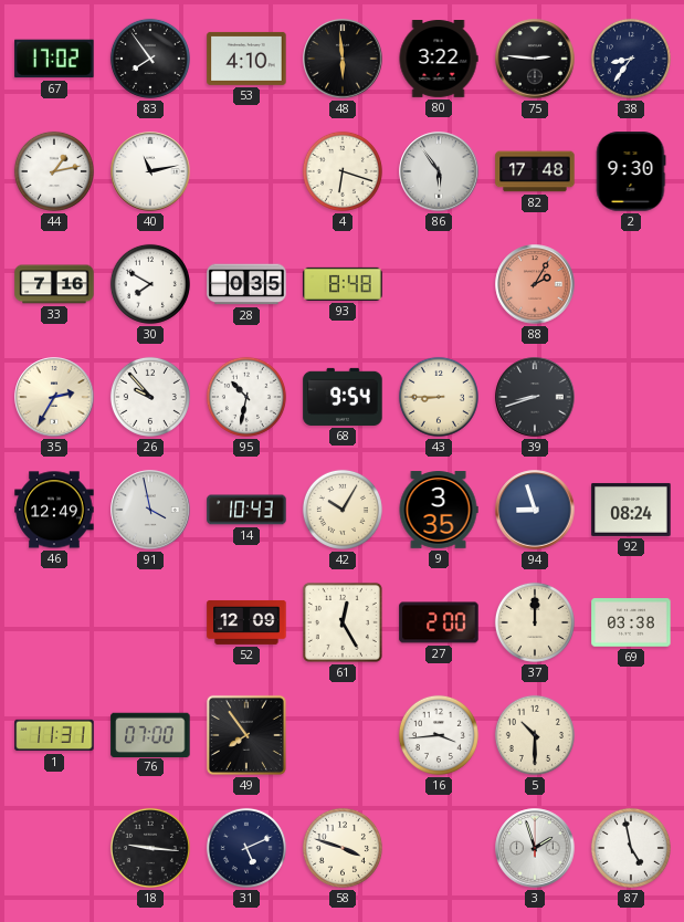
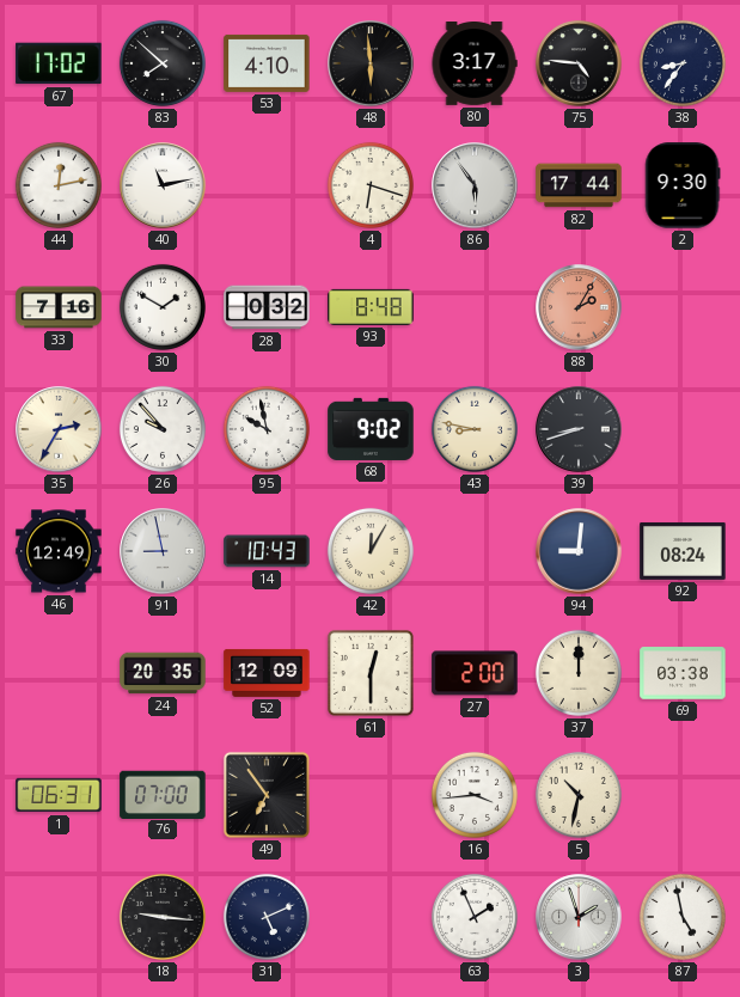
83: 7:54 -> 7:52
80: 3:22 -> 3:17
75: 2:46 -> 4:46
44: 1:13 -> 12:13
82: 17:48 -> 17:44
30: 7:50 -> 1:50
28: 0:35 -> 0:32
95: 10:32 -> 9:58
68: 9:54 -> 9:02
43: 8:45 -> 8:47
91: 3:58 -> 8:58
42: 10:05 -> 12:05
9: 3:35 -> none
94: 8:57 -> 9:01
24: none -> 20:35
61: 12:25 -> 12:30
1: 11:31 -> 06:31
49: 7:54 -> 6:54
5: 10:30 -> 10:32
58: 3:48 -> none
63: none -> 1:56
